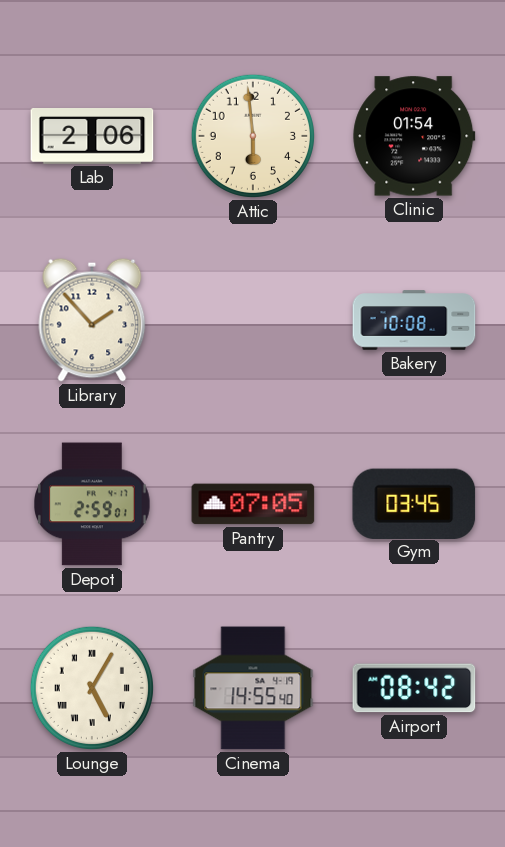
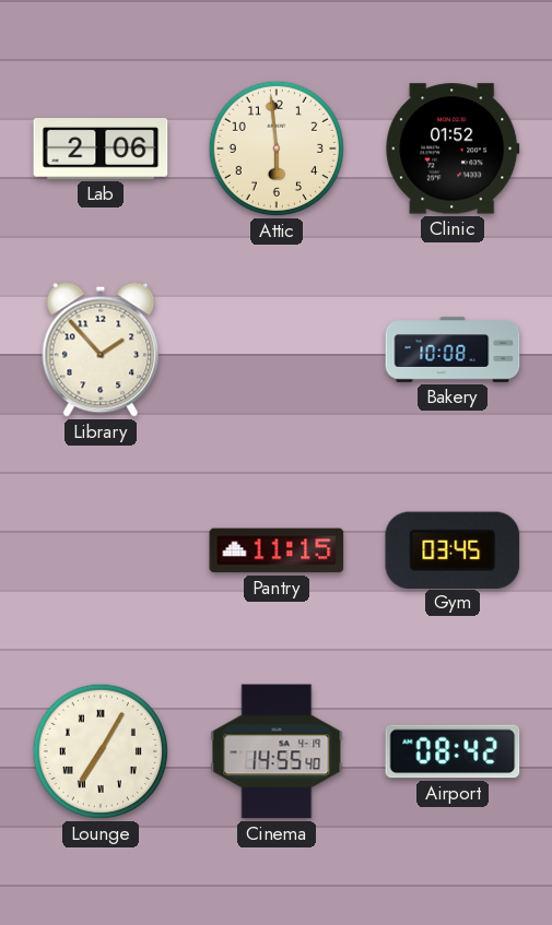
Clinic: 01:54 -> 01:52
Depot: 2:59 -> none
Pantry: 07:05 -> 11:15
Lounge: 5:05 -> 7:05
